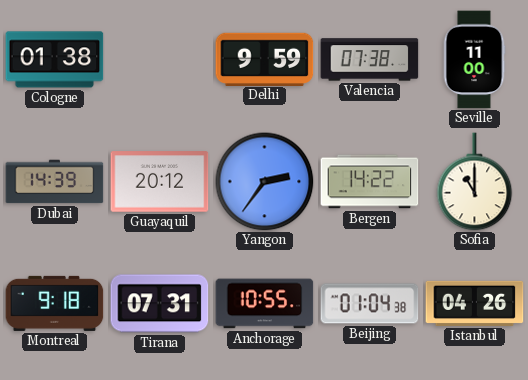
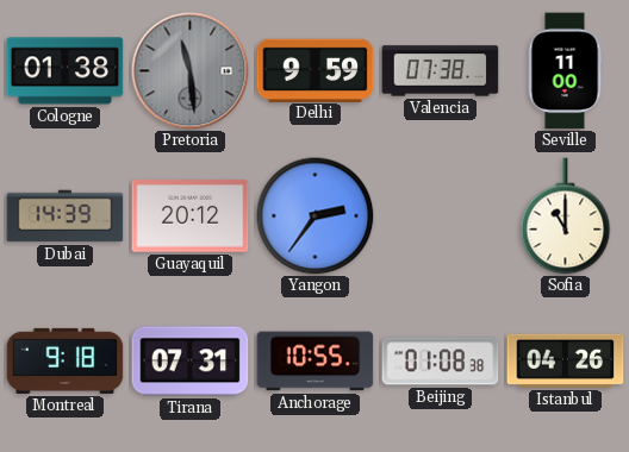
Pretoria: none -> 11:29
Bergen: 14:22 -> none
Beijing: 01:04 -> 01:08
